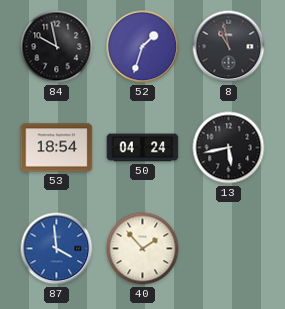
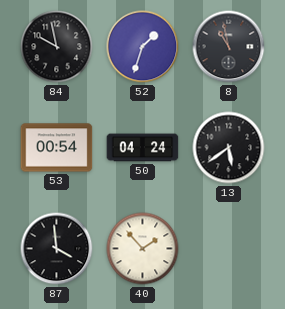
53: 18:54 -> 00:54
13: 5:43 -> 5:39
87 dial: blue -> black
